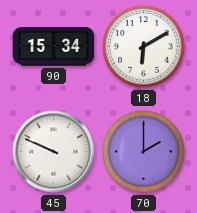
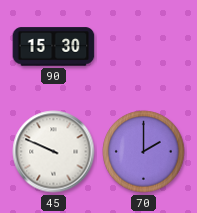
90: 15:34 -> 15:30
18: 6:10 -> none
